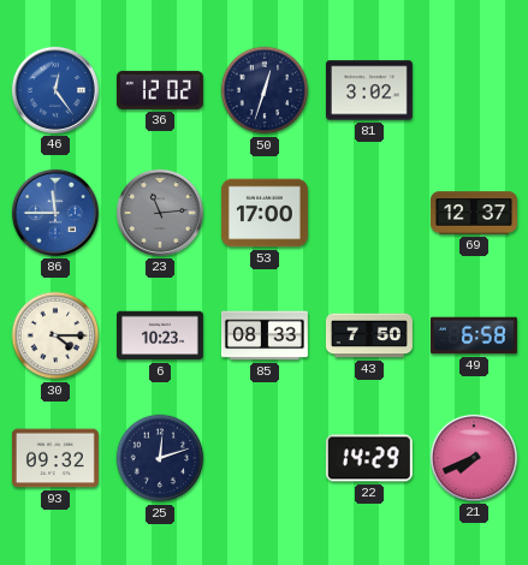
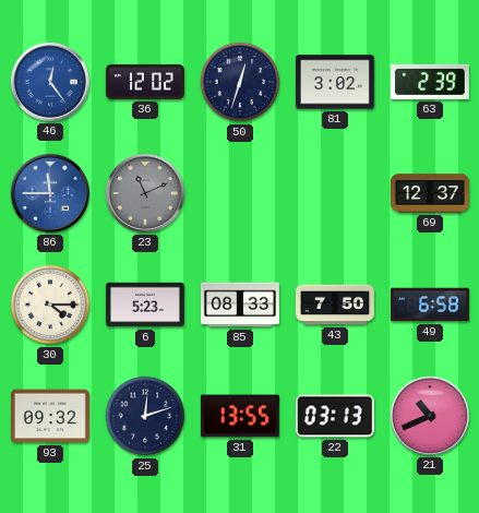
63: none -> 2:39
23: 11:14 -> 11:11
53: 17:00 -> none
6: 10:23 -> 5:23
31: none -> 13:55
22: 14:29 -> 03:13
21: 7:41 -> 10:41
